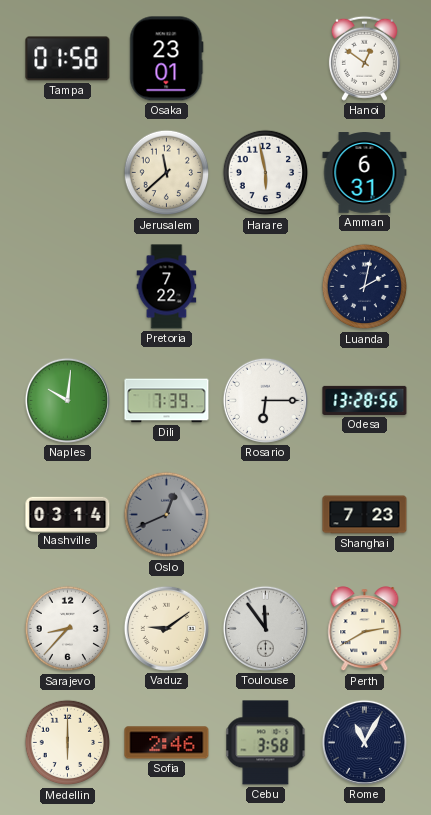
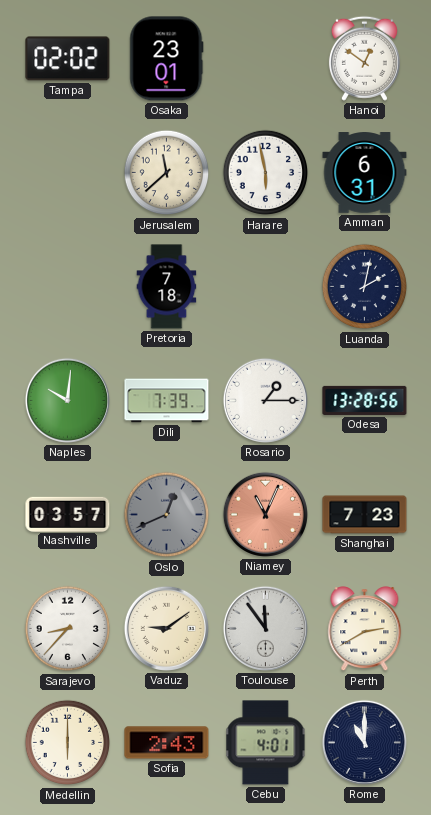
Tampa: 01:58 -> 02:02
Pretoria: 7:22 -> 7:18
Rosario: 6:15 -> 1:15
Nashville: 03:14 -> 03:57
Niamey: none -> 11:04
Sofia: 2:46 -> 2:43
Cebu: 3:58 -> 4:01
Rome: 11:05 -> 11:00
